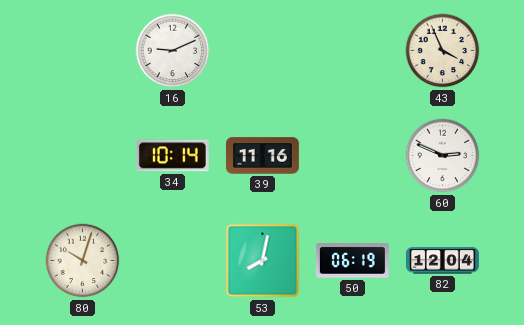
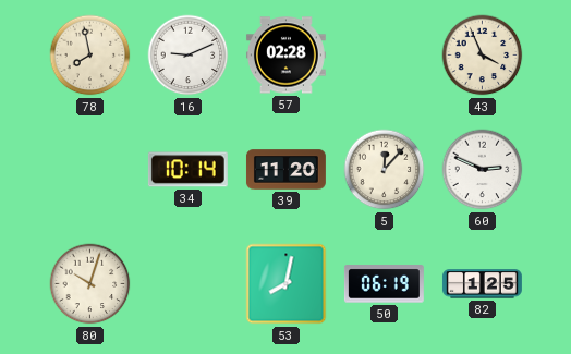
78: none -> 7:58
57: none -> 02:28
39: 11:16 -> 11:20
5: none -> 12:07
82: 12:04 -> 1:25
